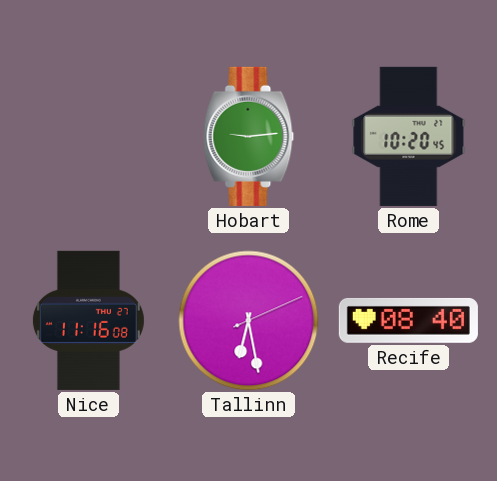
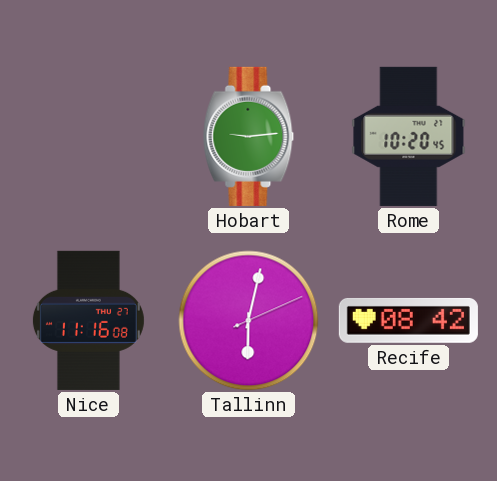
Tallinn: 6:28 -> 6:02
Recife: 08:40 -> 08:42
